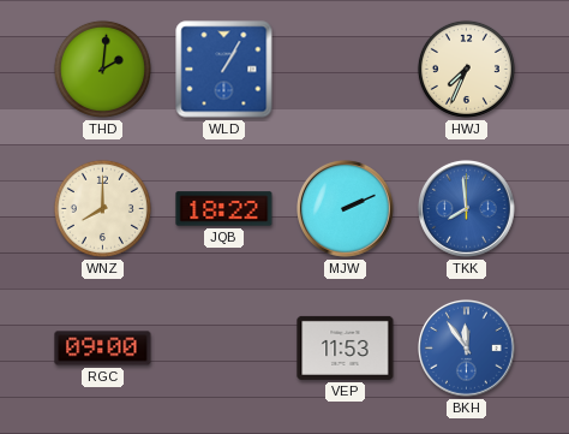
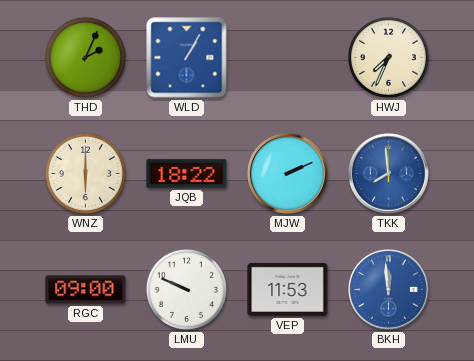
THD: 2:01 -> 2:04
WNZ: 8:00 -> 6:00
LMU: none -> 9:49
BKH: 11:54 -> 11:59
